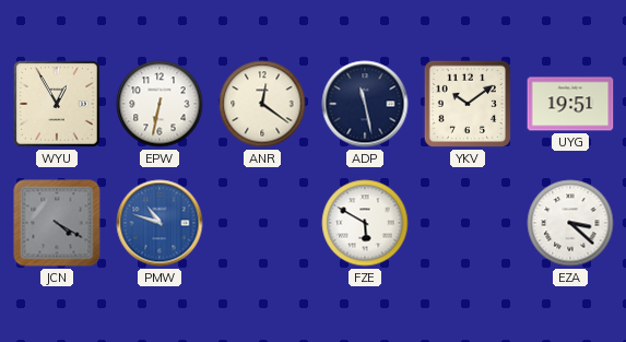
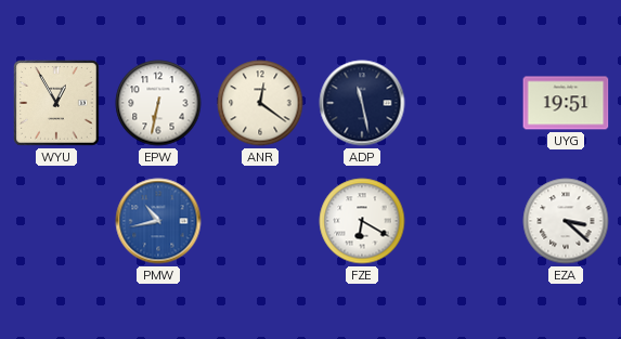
YKV: 10:09 -> none
JCN: 4:20 -> none
PMW: 10:48 -> 10:43
FZE: 5:50 -> 6:20
